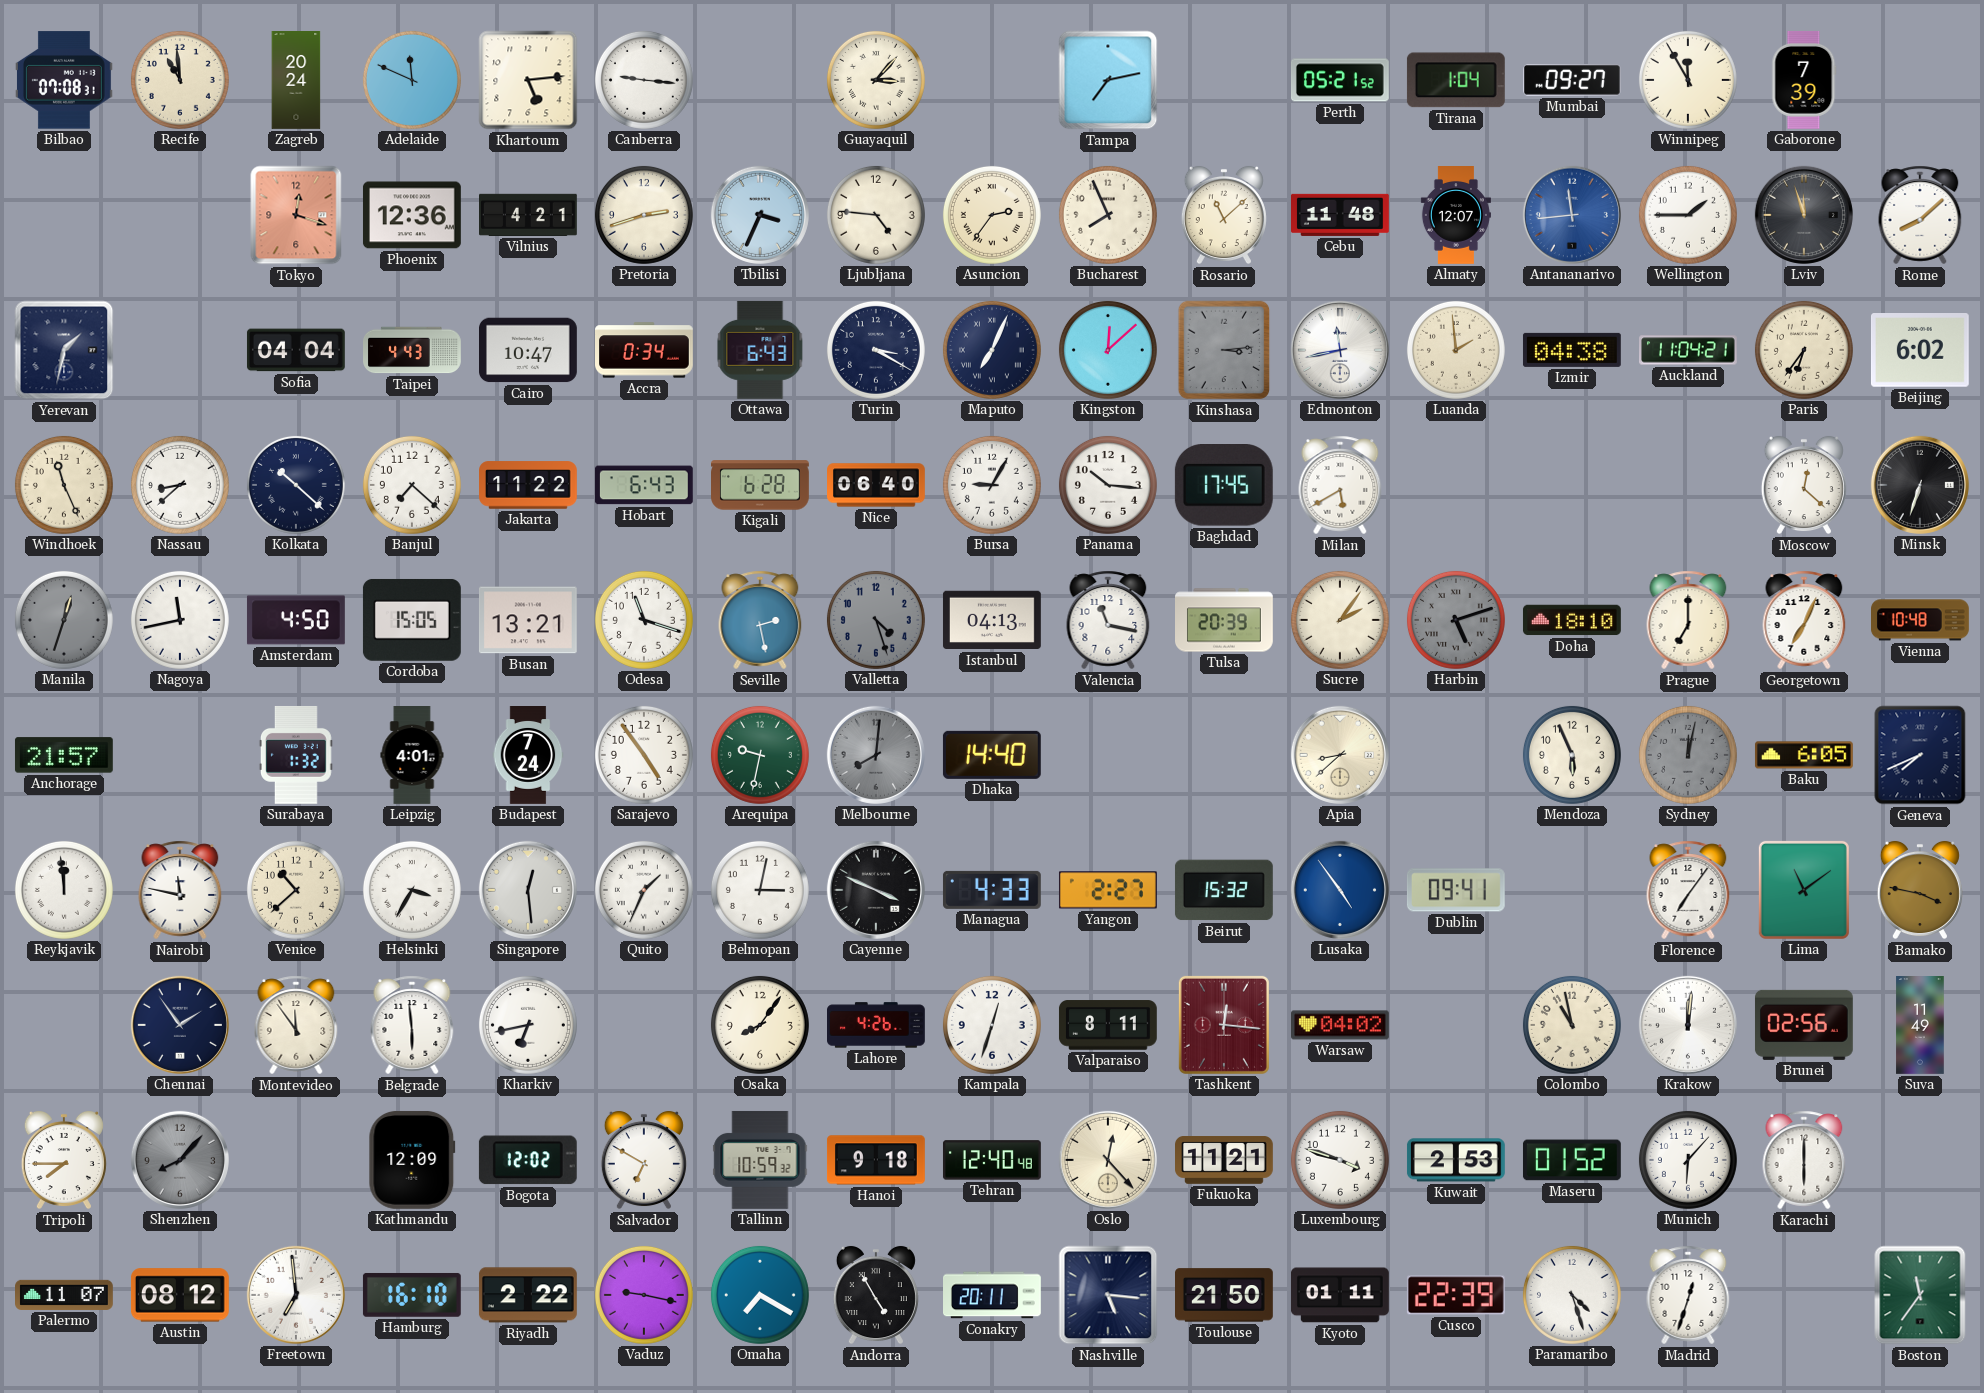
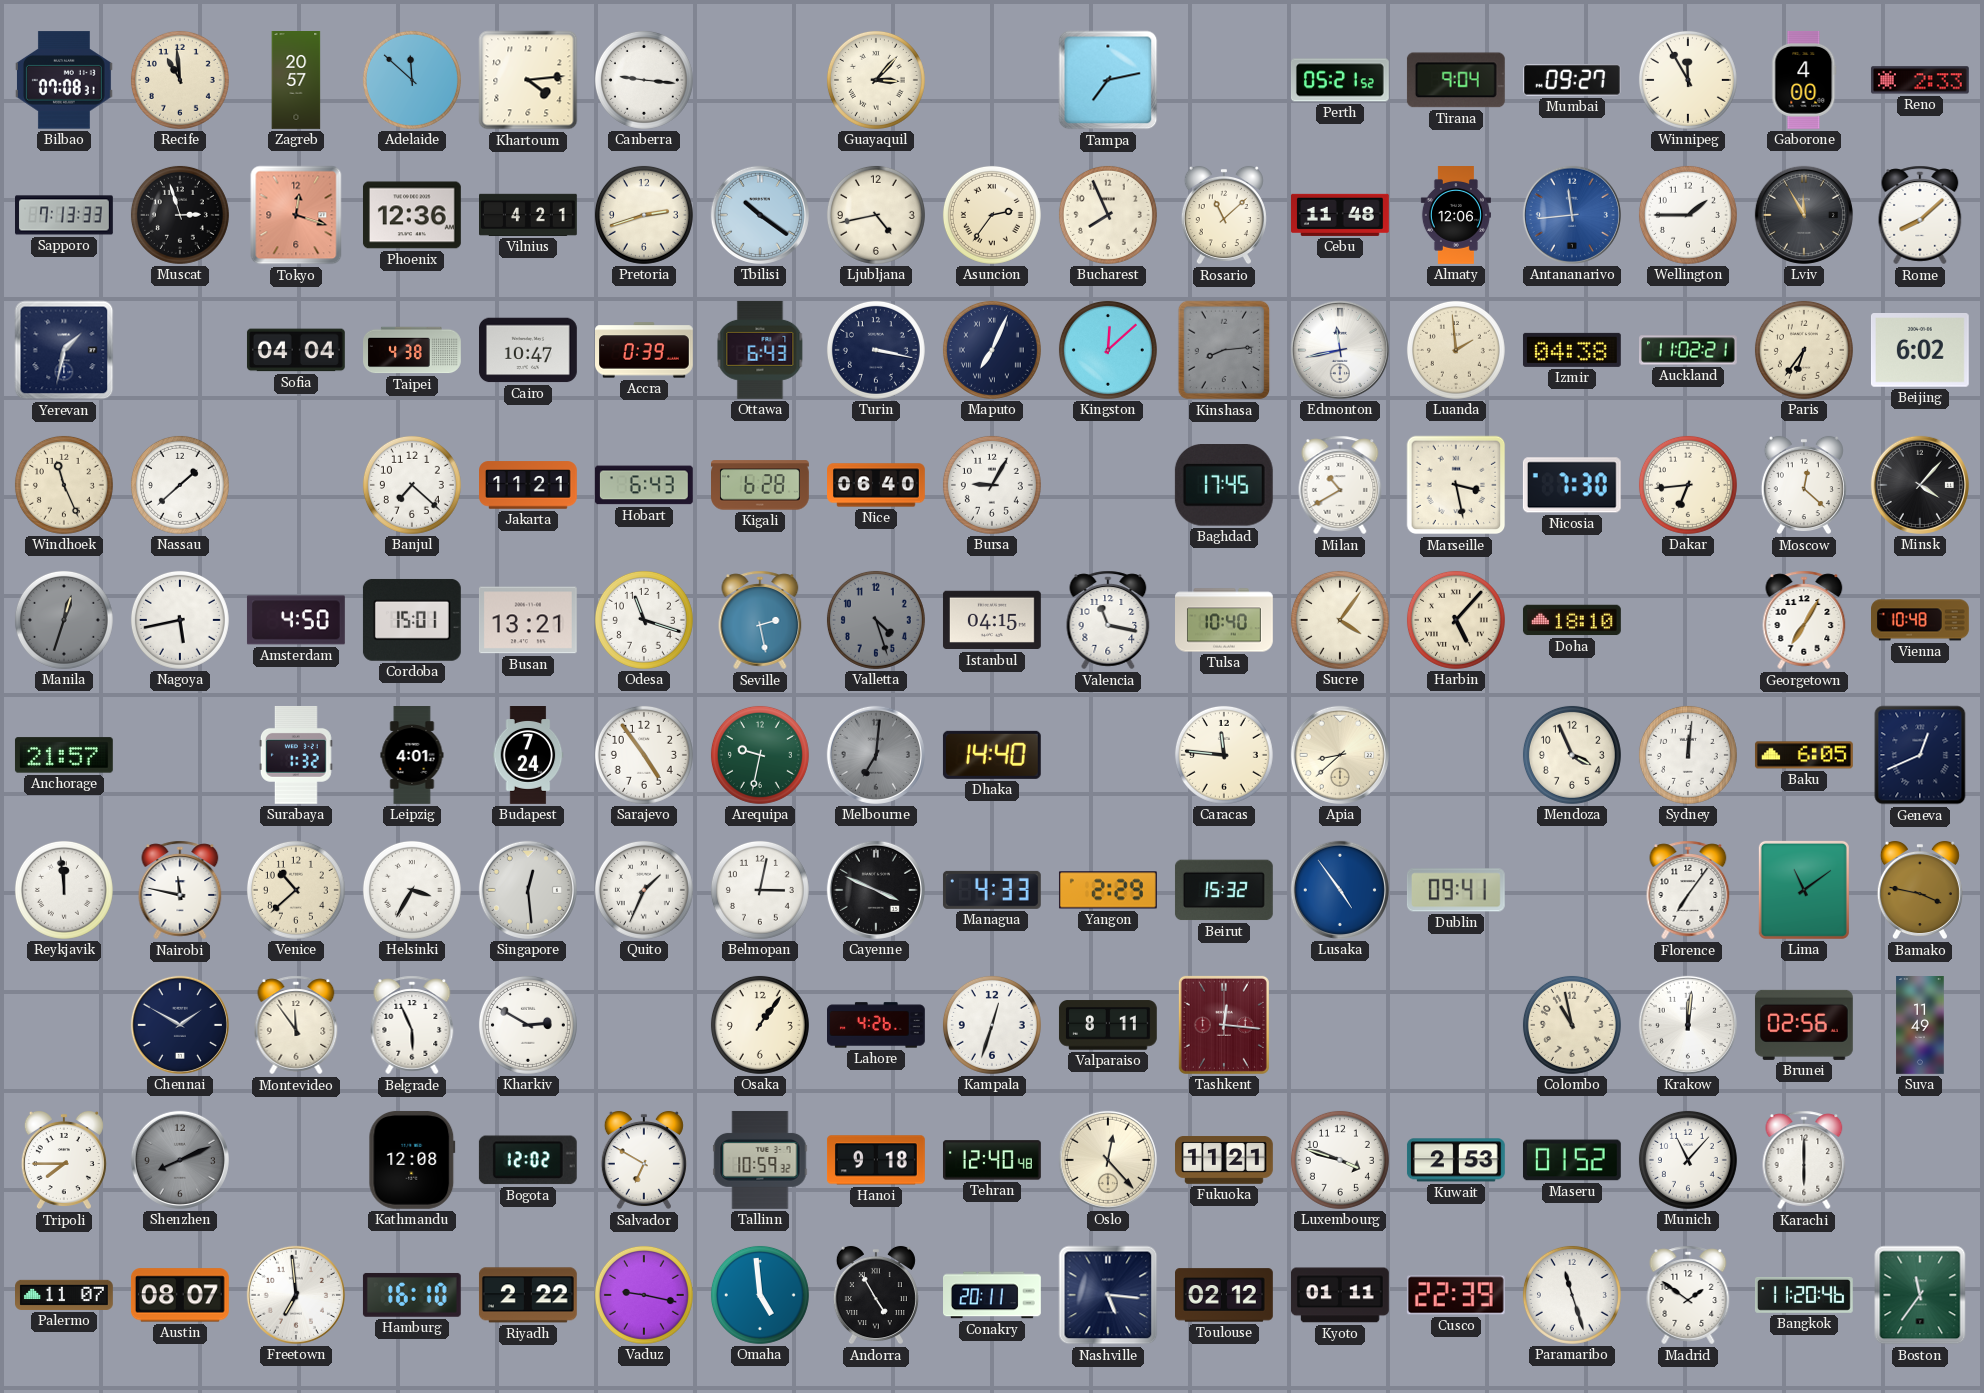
Zagreb: 20:24 -> 20:57
Adelaide: 11:49 -> 11:52
Khartoum: 5:14 -> 4:14
Tirana: 1:04 -> 9:04
Gaborone: 7:39 -> 4:00
Reno: none -> 2:33
Sapporo: none -> 7:13
Muscat: none -> 2:57
Tbilisi: 3:34 -> 10:21
Ljubljana: 4:46 -> 4:43
Almaty: 12:07 -> 12:06
Lviv: 11:57 -> 11:55
Taipei: 4:43 -> 4:38
Accra: 0:34 -> 0:39
Turin: 3:20 -> 3:17
Kinshasa: 3:14 -> 8:14
Auckland: 11:04 -> 11:02
Nassau: 8:38 -> 1:38
Kolkata: 10:22 -> none
Jakarta: 11:22 -> 11:21
Panama: 10:16 -> none
Milan: 5:40 -> 10:40
Marseille: none -> 3:28
Nicosia: none -> 7:30
Dakar: none -> 6:44
Minsk: 6:33 -> 4:07
Nagoya: 11:43 -> 5:43
Cordoba: 15:05 -> 15:01
Istanbul: 04:13 -> 04:15
Tulsa: 20:39 -> 10:40
Sucre: 2:06 -> 4:06
Harbin: 5:12 -> 5:07
Harbin dial: grey -> cream
Prague: 7:00 -> none
Georgetown: 7:04 -> 7:05
Melbourne: 8:01 -> 7:01
Caracas: none -> 11:46
Mendoza: 5:56 -> 3:56
Sydney: 12:02 -> 12:01
Sydney dial: grey -> white
Geneva: 7:41 -> 12:41
Yangon: 2:27 -> 2:29
Chennai: 1:54 -> 1:50
Belgrade: 5:59 -> 5:56
Kharkiv: 6:43 -> 2:50
Osaka: 8:06 -> 1:06
Warsaw: 04:02 -> none
Shenzhen: 8:07 -> 8:11
Kathmandu: 12:09 -> 12:08
Munich: 6:07 -> 11:07
Austin: 08:12 -> 08:07
Omaha: 7:20 -> 4:59
Toulouse: 21:50 -> 02:12
Paramaribo: 4:27 -> 11:27
Madrid: 12:33 -> 1:51
Bangkok: none -> 11:20
